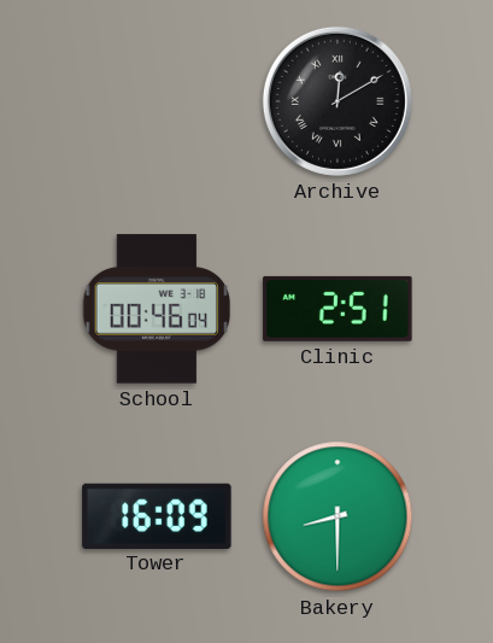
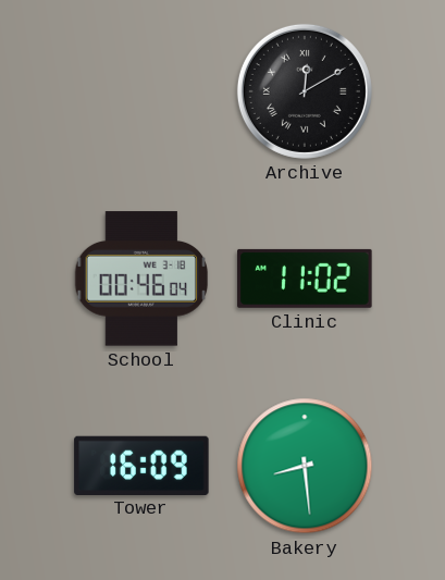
Clinic: 2:51 -> 11:02
Bakery: 8:30 -> 8:29
